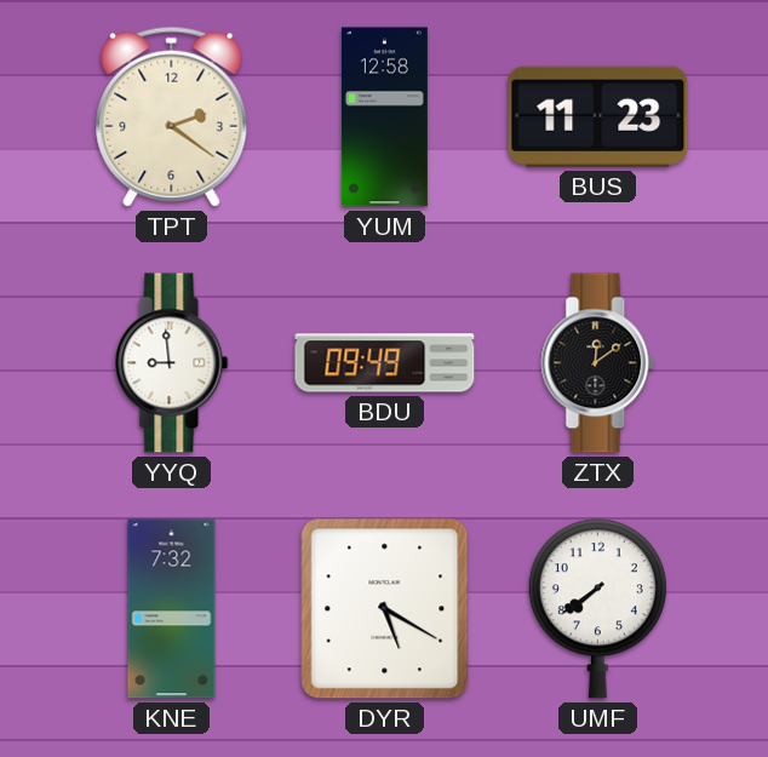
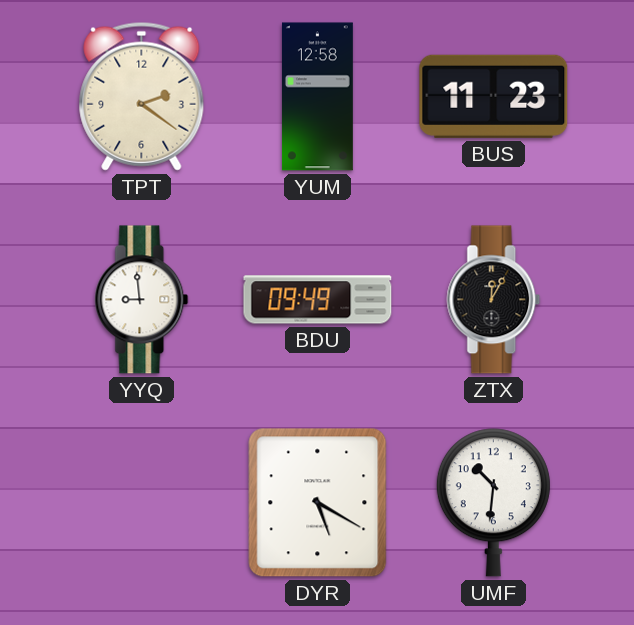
ZTX: 12:09 -> 12:05
KNE: 7:32 -> none
UMF: 7:39 -> 10:31
